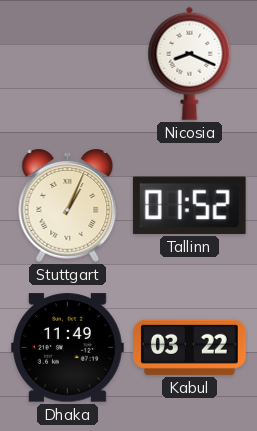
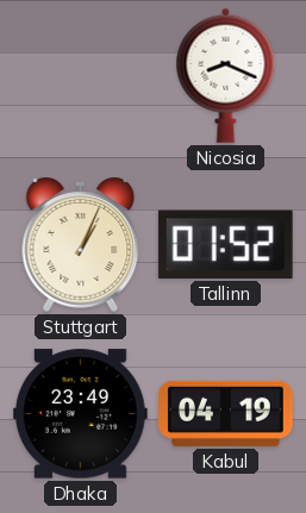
Dhaka: 11:49 -> 23:49
Kabul: 03:22 -> 04:19
